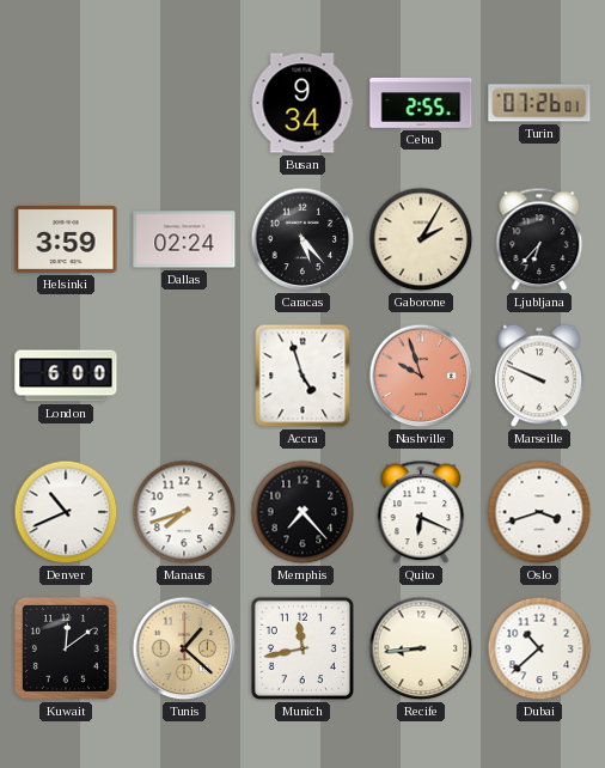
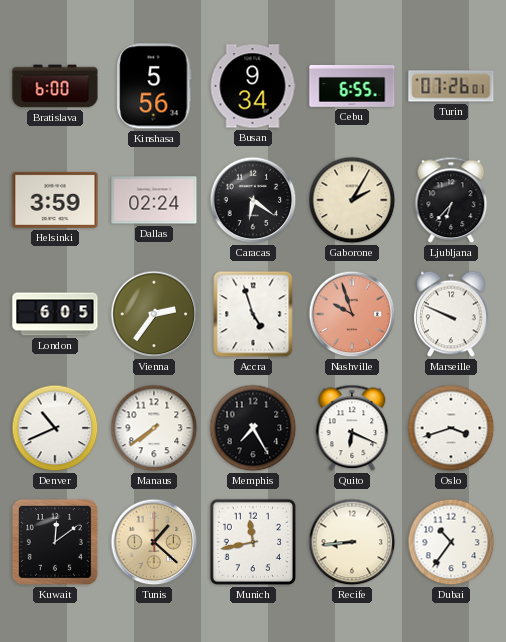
Bratislava: none -> 6:00
Kinshasa: none -> 5:56
Cebu: 2:55 -> 6:55
Caracas: 5:23 -> 6:21
London: 6:00 -> 6:05
Vienna: none -> 2:36
Manaus: 7:42 -> 7:39
Memphis: 7:23 -> 7:25
Dubai: 10:38 -> 10:36
